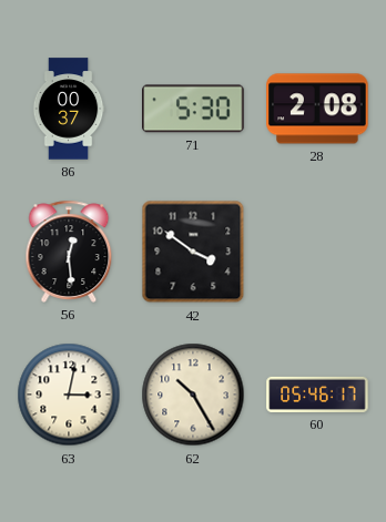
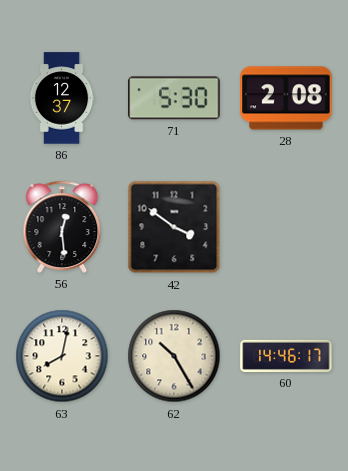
86: 00:37 -> 12:37
63: 3:02 -> 8:02
60: 05:46 -> 14:46
